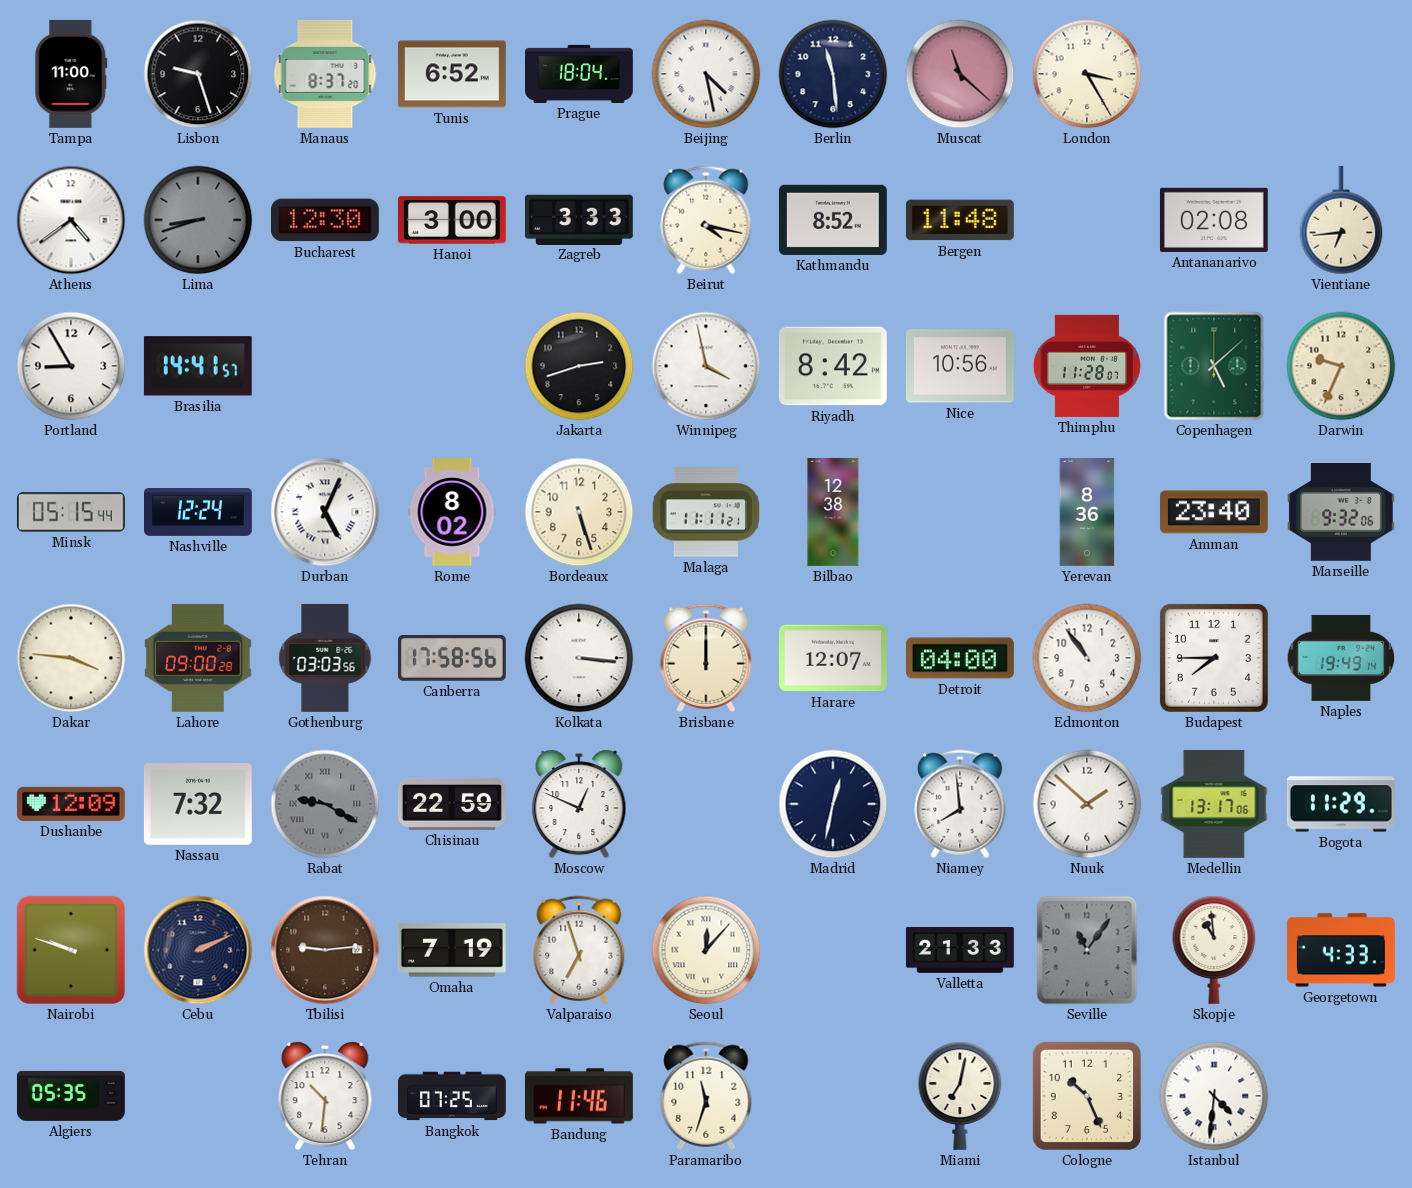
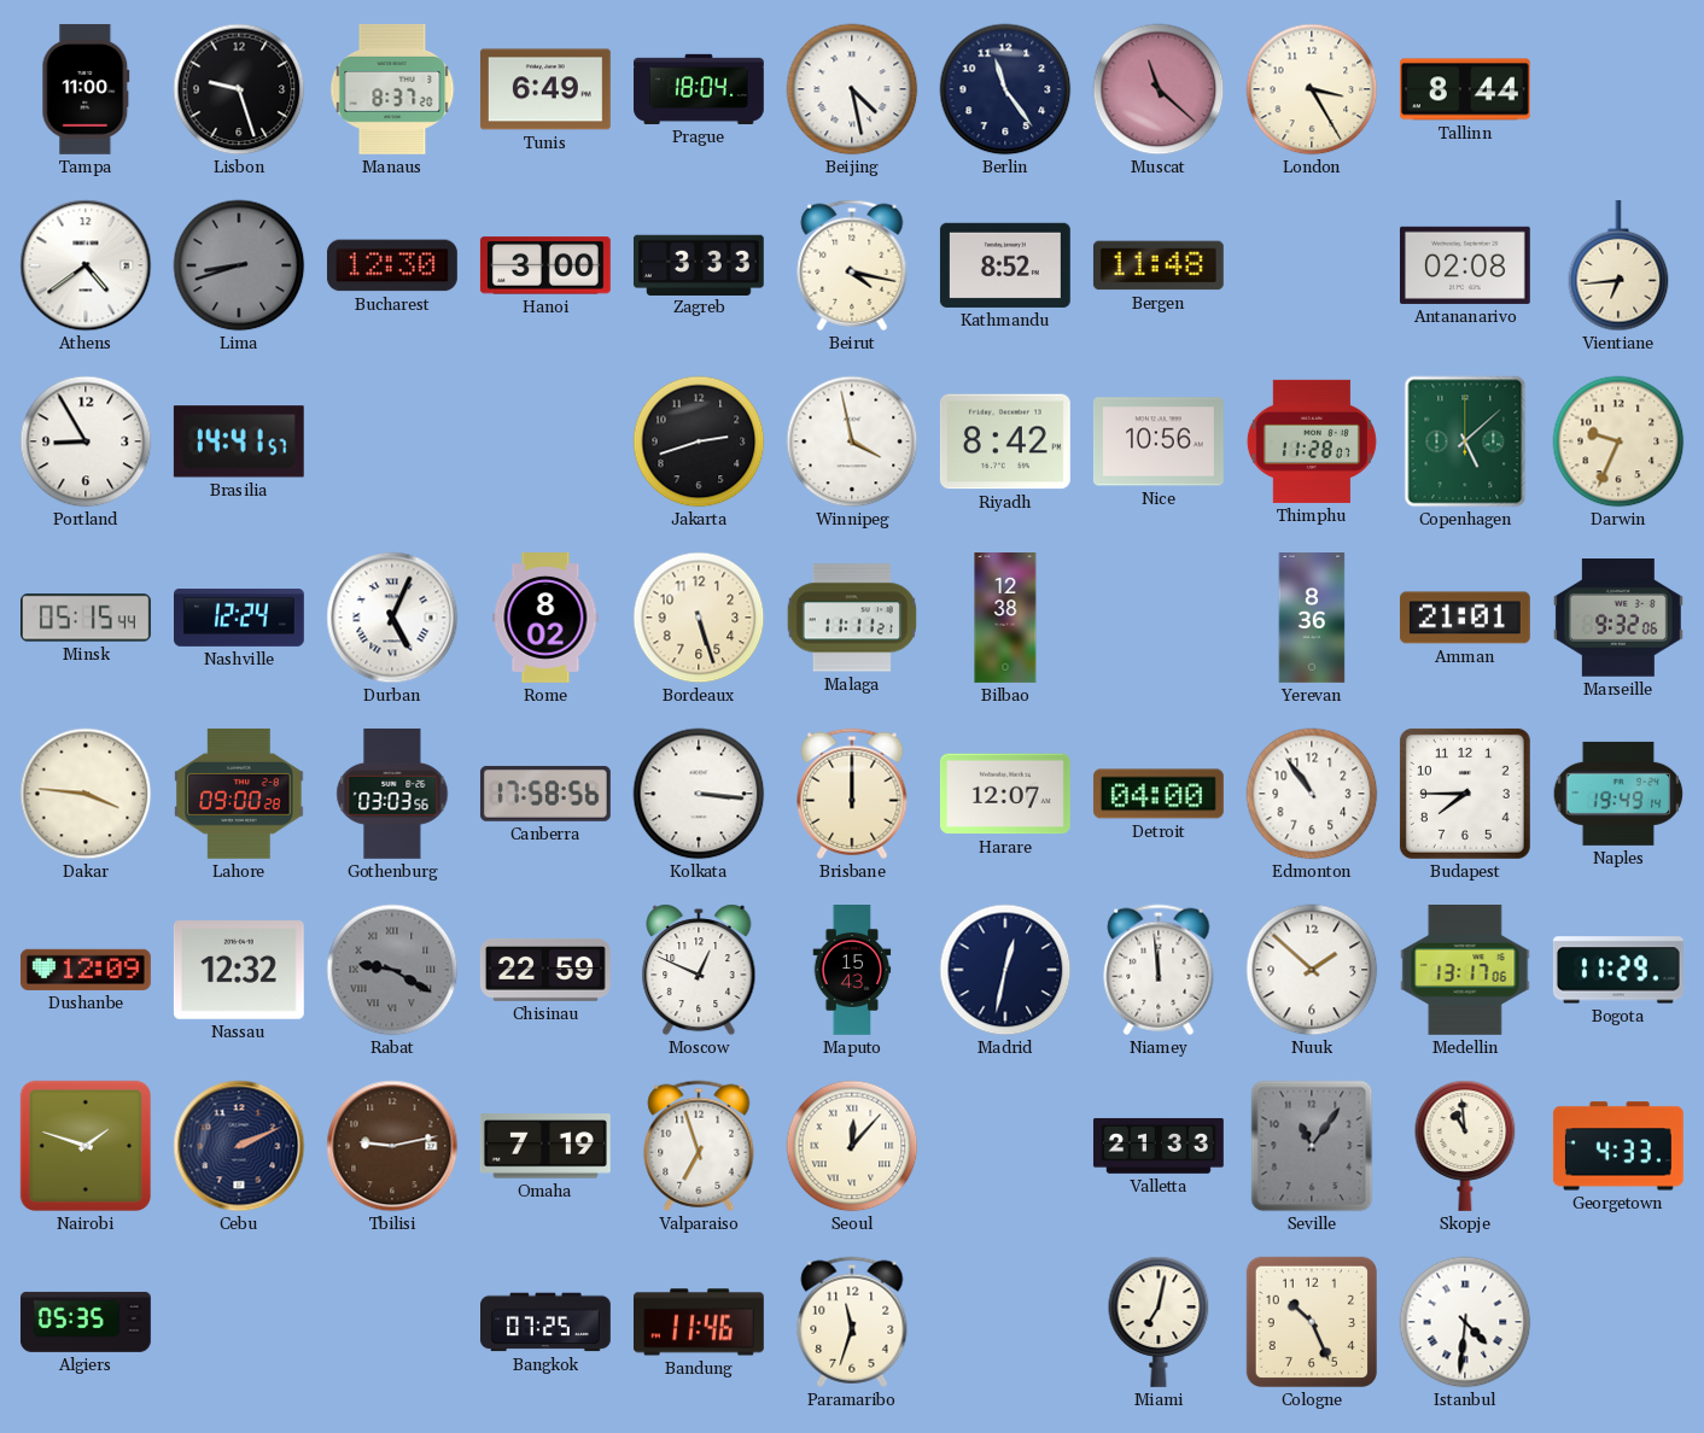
Tunis: 6:52 -> 6:49
Berlin: 11:29 -> 11:24
Tallinn: none -> 8:44
Amman: 23:40 -> 21:01
Nassau: 7:32 -> 12:32
Maputo: none -> 15:43
Niamey: 7:59 -> 11:59
Nairobi: 9:48 -> 1:48
Tbilisi: 9:14 -> 9:13
Tehran: 10:31 -> none
